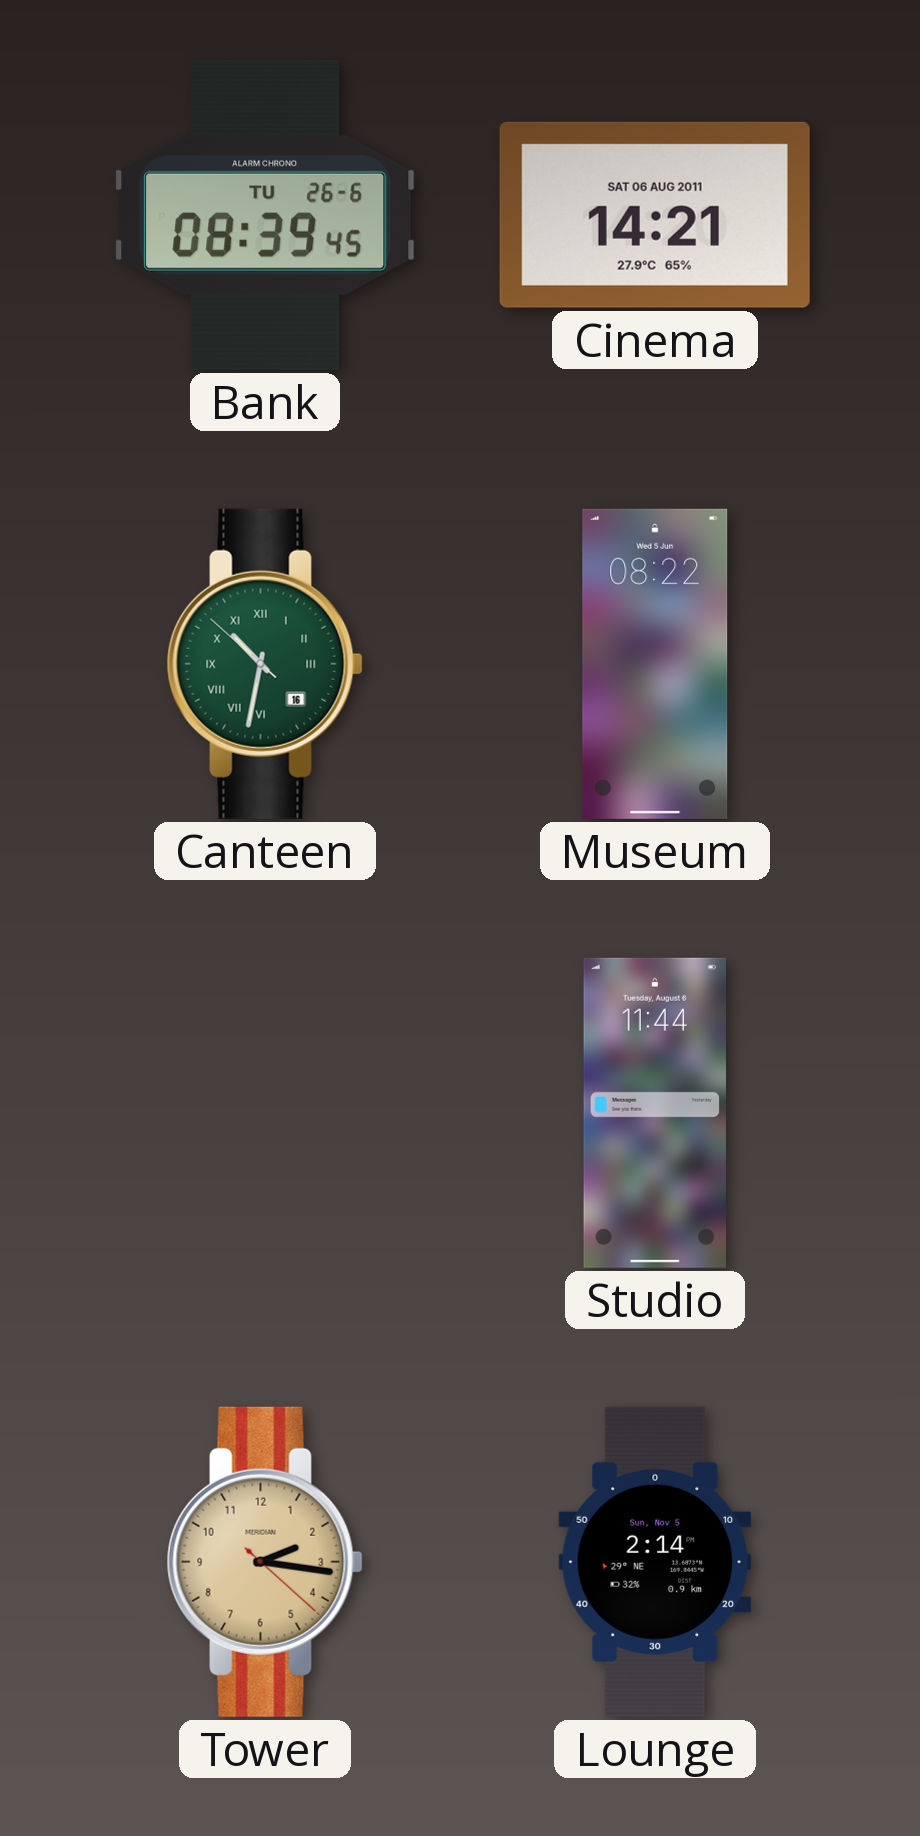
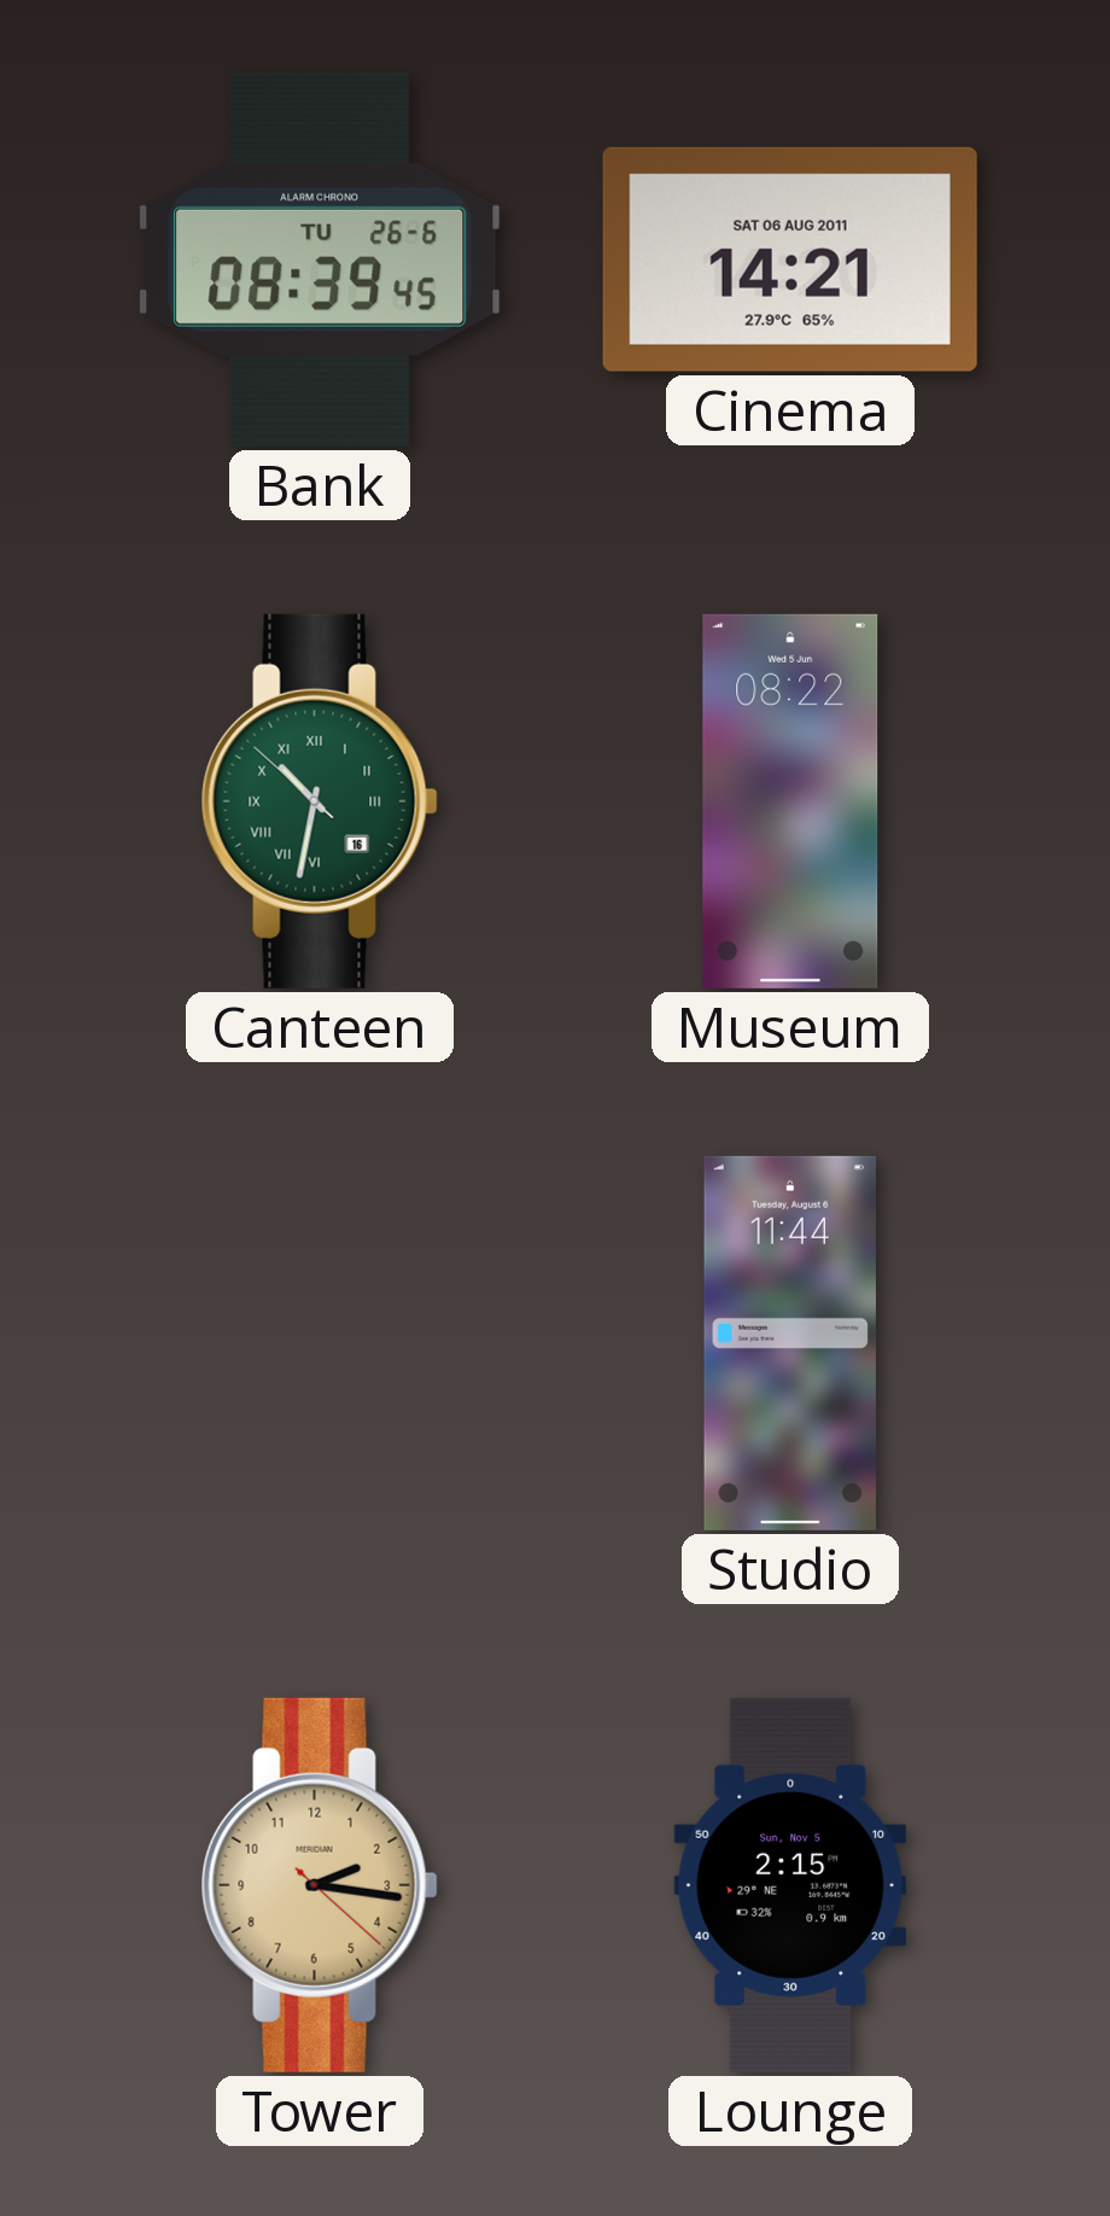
Lounge: 2:14 -> 2:15
